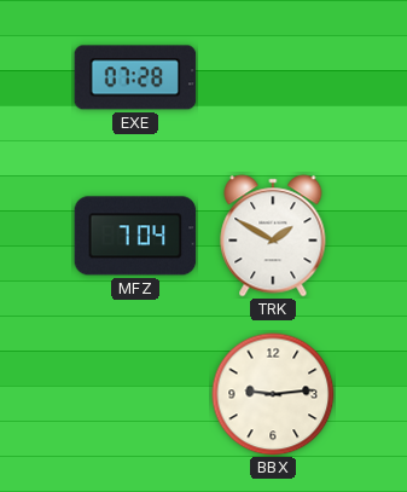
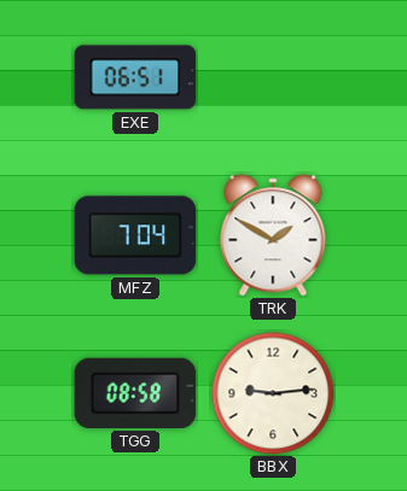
EXE: 07:28 -> 06:51
TGG: none -> 08:58
